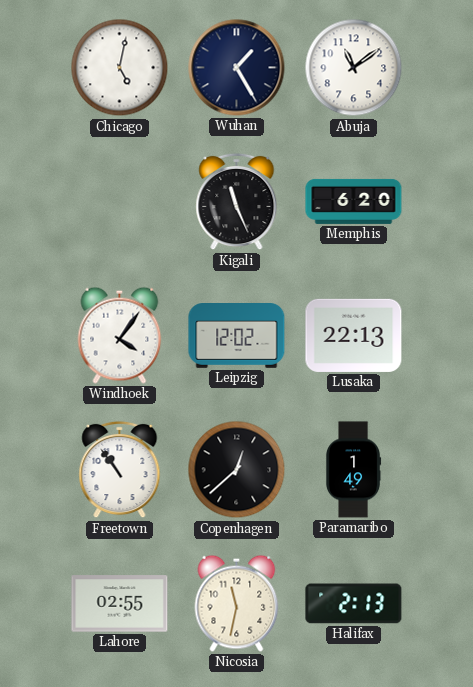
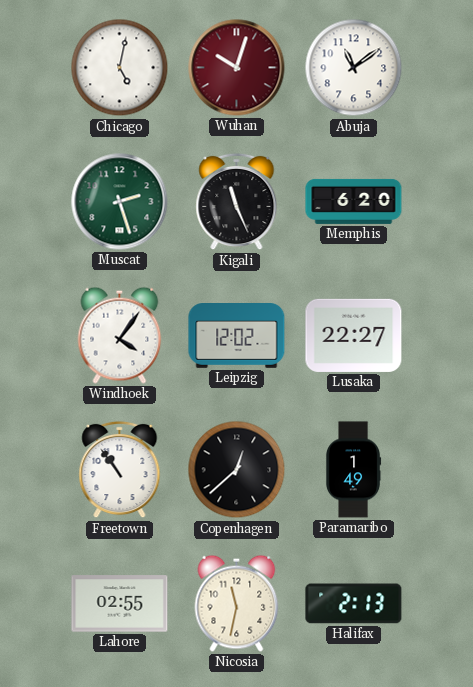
Wuhan: 1:25 -> 10:03
Wuhan dial: navy -> burgundy
Muscat: none -> 2:27
Lusaka: 22:13 -> 22:27
